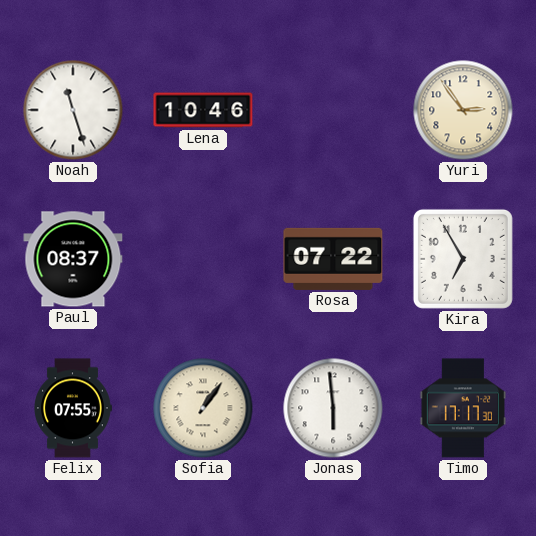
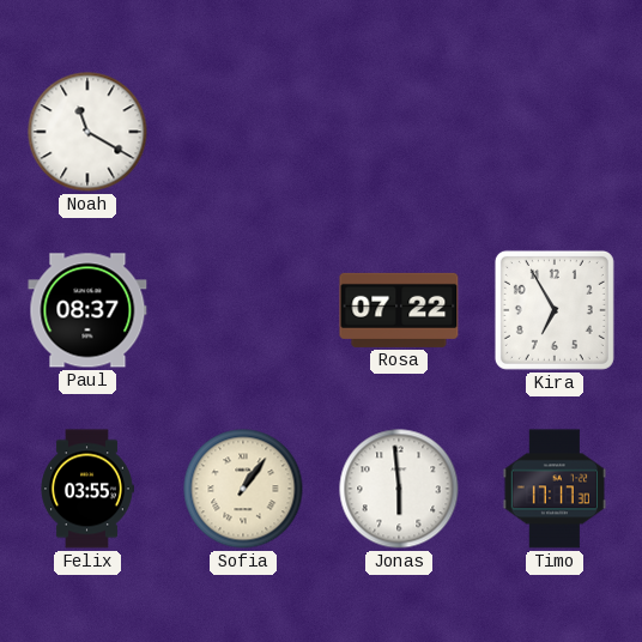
Noah: 11:27 -> 11:20
Lena: 10:46 -> none
Yuri: 2:54 -> none
Felix: 07:55 -> 03:55
